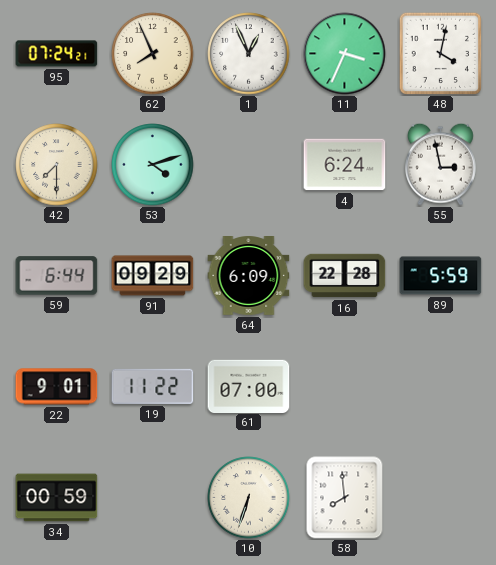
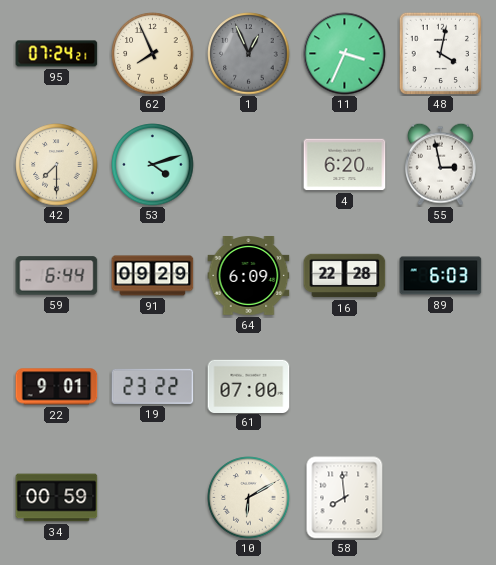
1 dial: white -> grey
4: 6:24 -> 6:20
89: 5:59 -> 6:03
19: 11:22 -> 23:22
10: 6:33 -> 6:10
